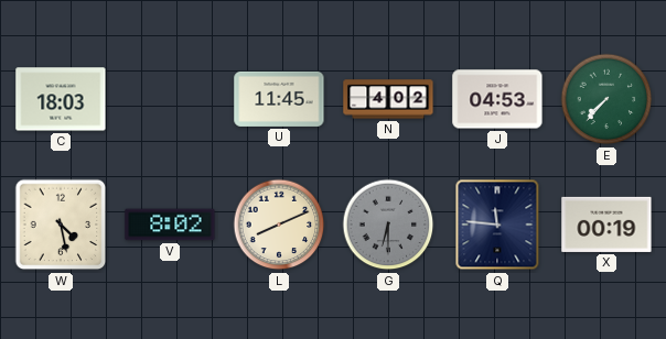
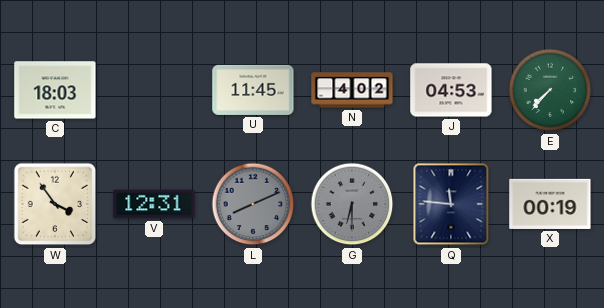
W: 4:28 -> 3:54
V: 8:02 -> 12:31
L dial: cream -> grey
